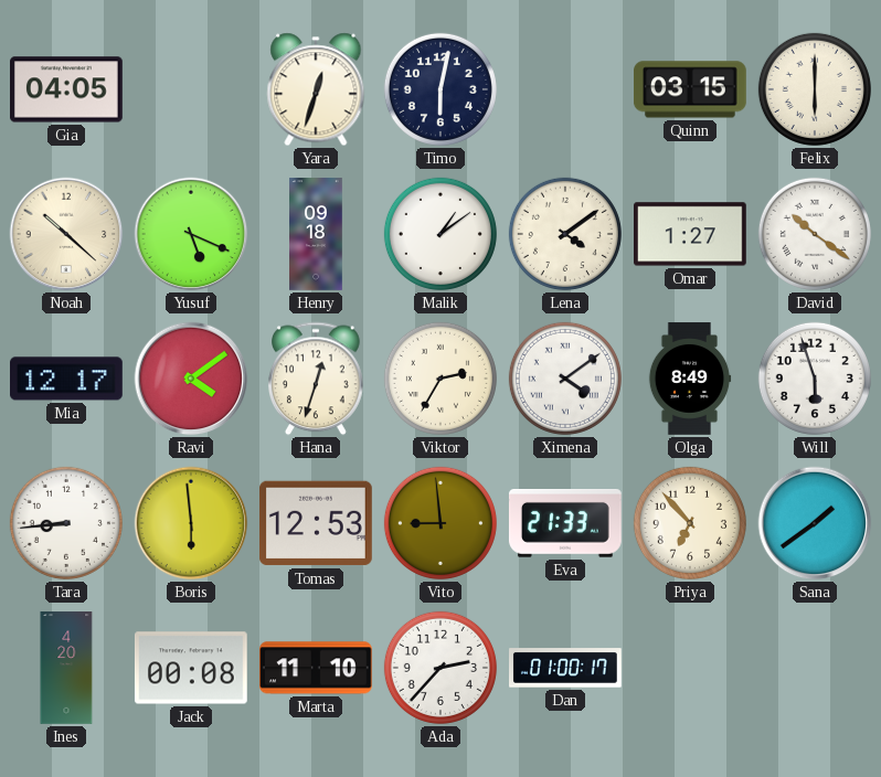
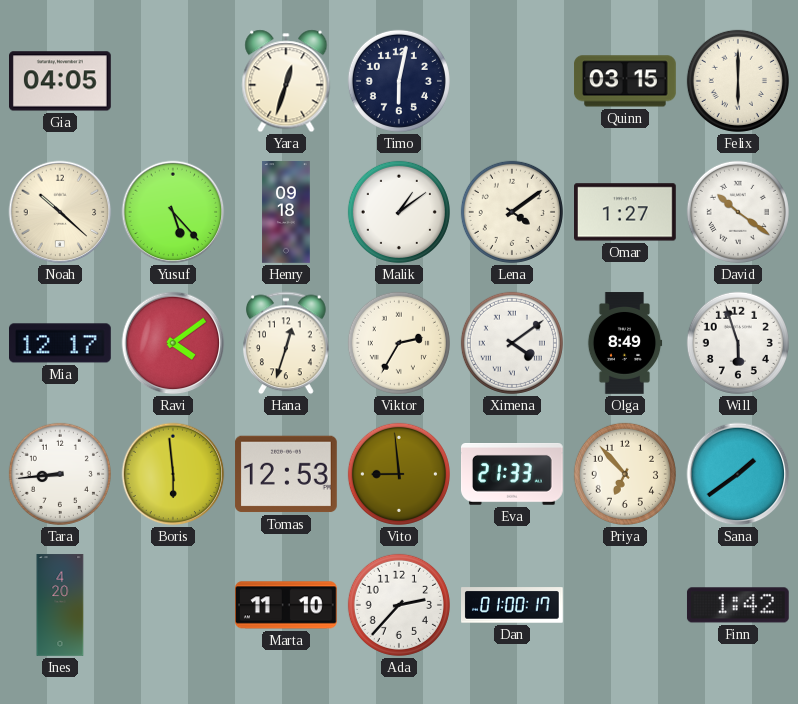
Yusuf: 5:19 -> 5:23
Jack: 00:08 -> none
Finn: none -> 1:42
